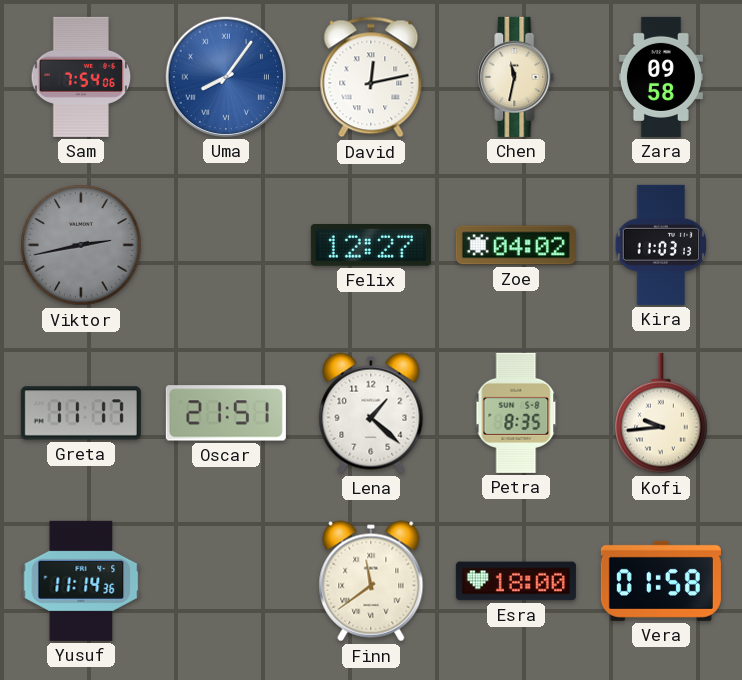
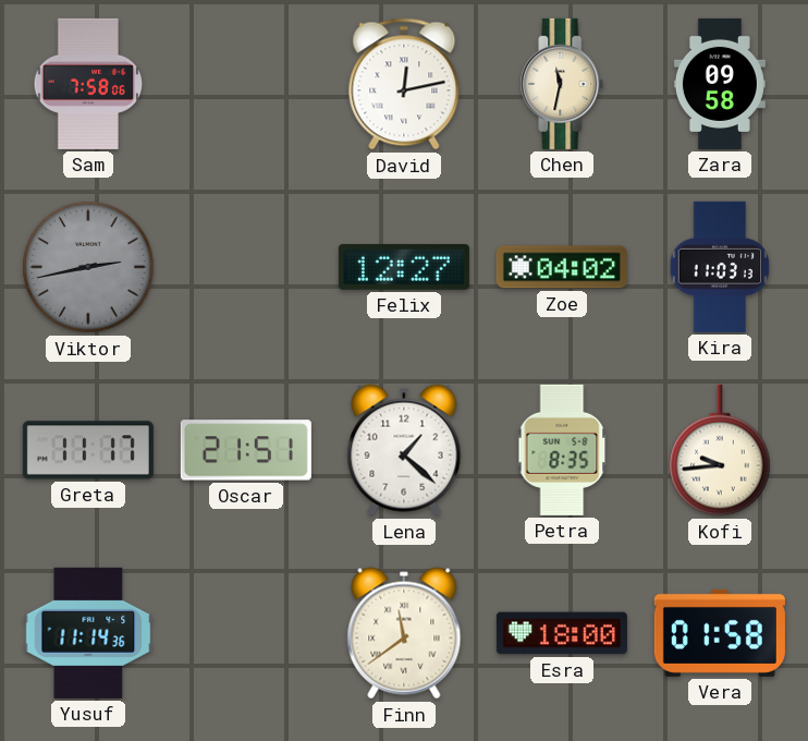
Sam: 7:54 -> 7:58
Uma: 8:06 -> none
